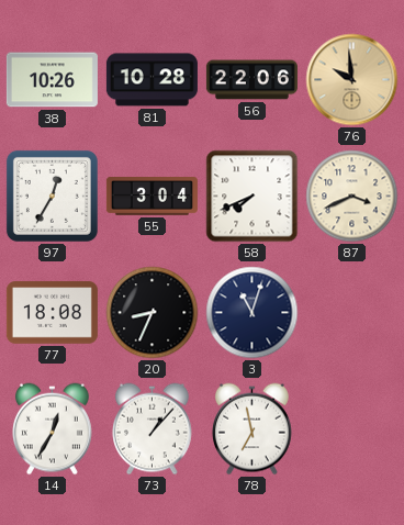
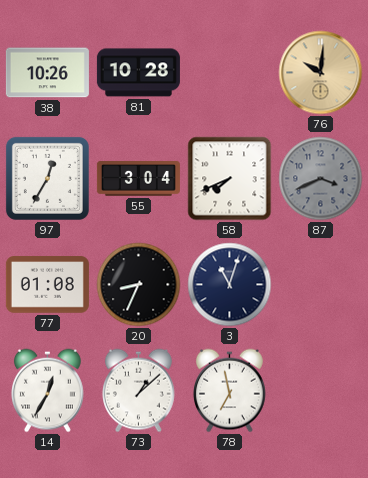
56: 22:06 -> none
76: 9:59 -> 10:01
87 dial: cream -> grey
77: 18:08 -> 01:08
73: 1:07 -> 1:08
